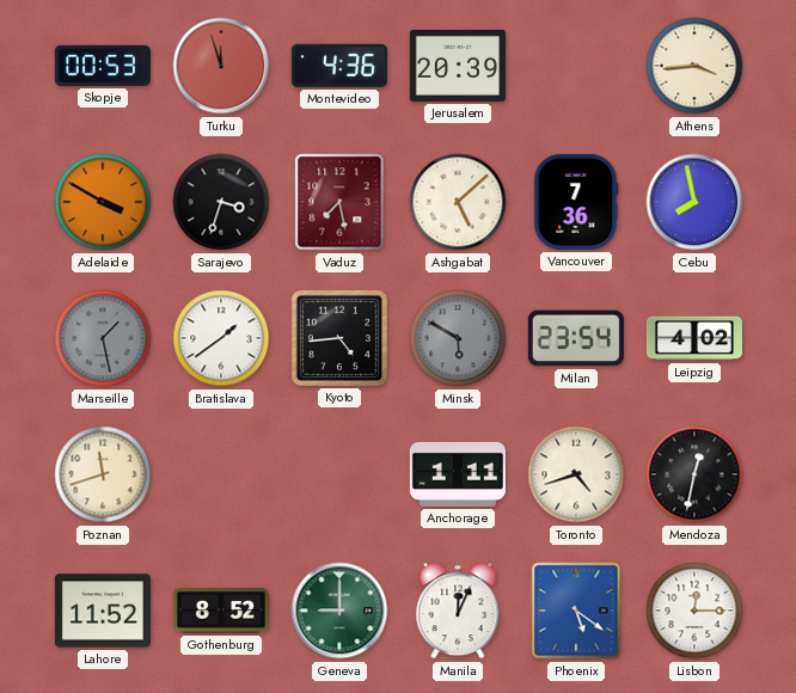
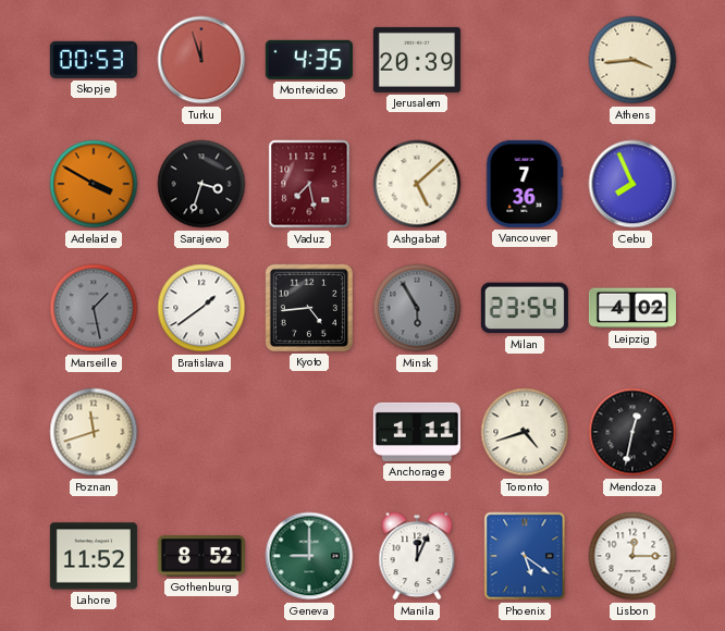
Montevideo: 4:36 -> 4:35
Cebu: 7:58 -> 7:56
Minsk: 5:50 -> 5:55
